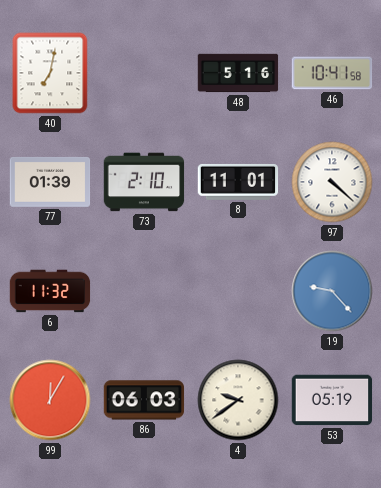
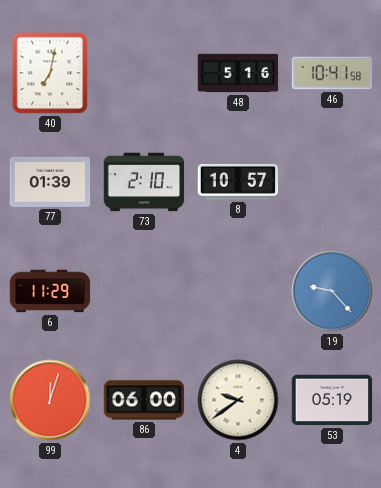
8: 11:01 -> 10:57
97: 4:22 -> none
6: 11:32 -> 11:29
99: 12:05 -> 12:03
86: 06:03 -> 06:00
